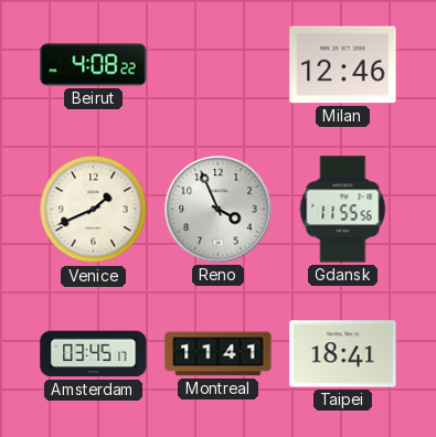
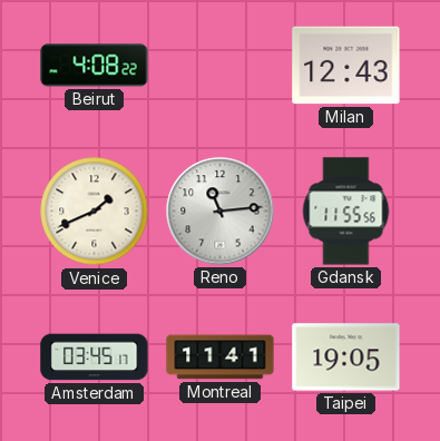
Milan: 12:46 -> 12:43
Reno: 3:56 -> 11:14
Taipei: 18:41 -> 19:05
